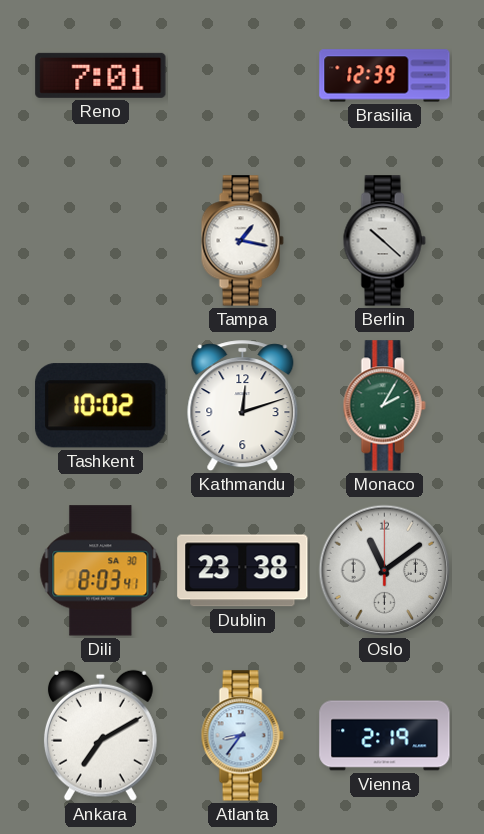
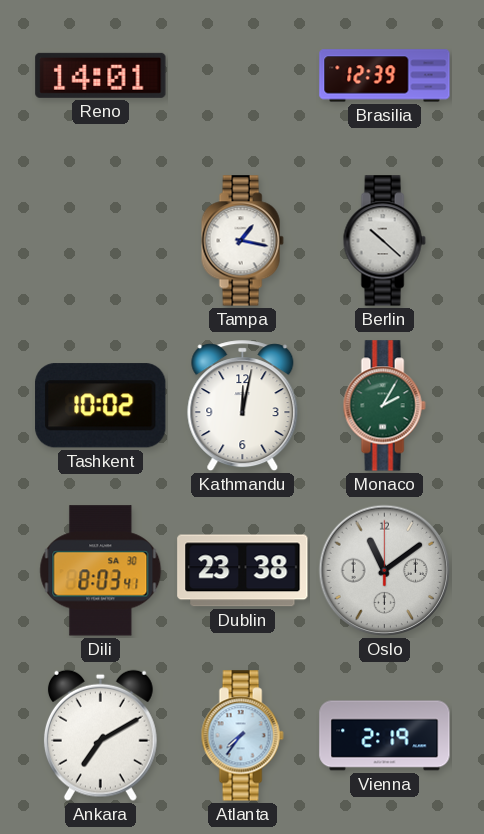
Reno: 7:01 -> 14:01
Kathmandu: 12:12 -> 12:02
Atlanta: 8:36 -> 7:36
